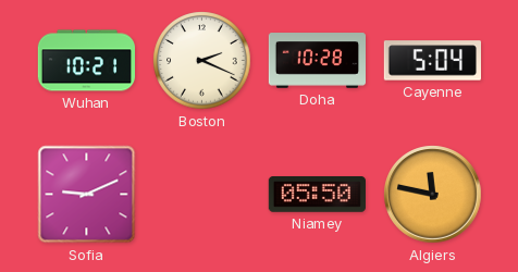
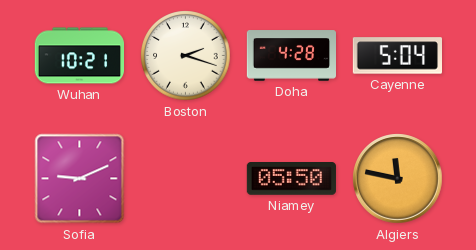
Boston: 2:19 -> 2:18
Doha: 10:28 -> 4:28
